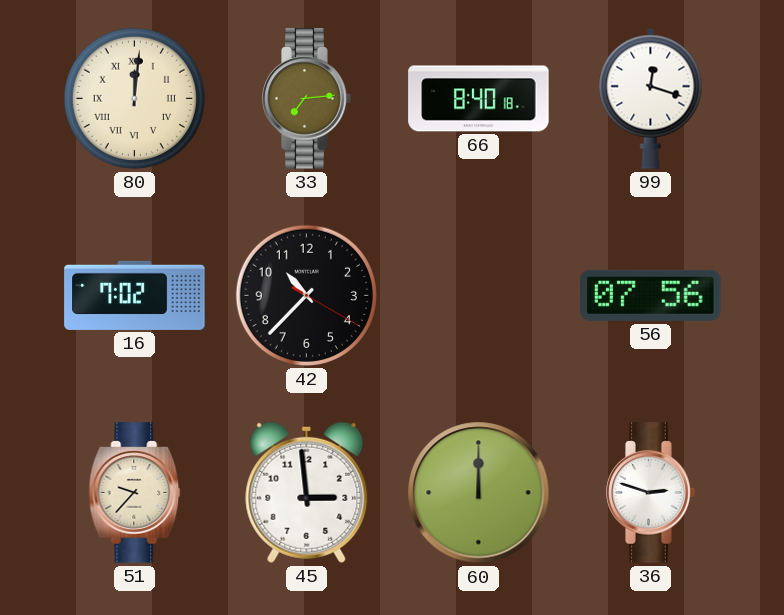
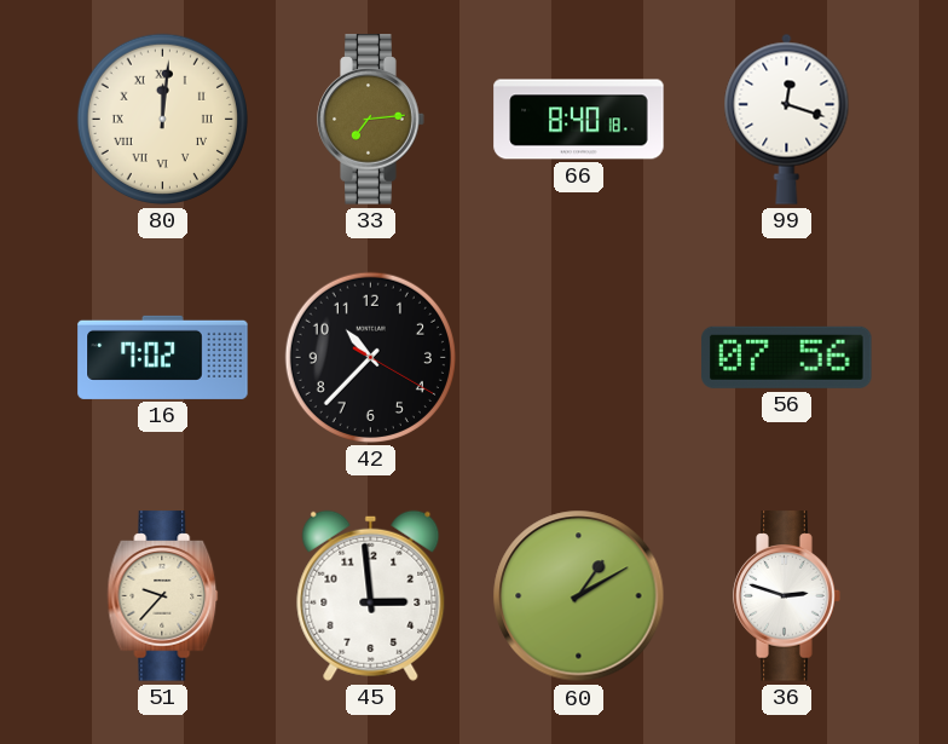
60: 12:00 -> 1:10
